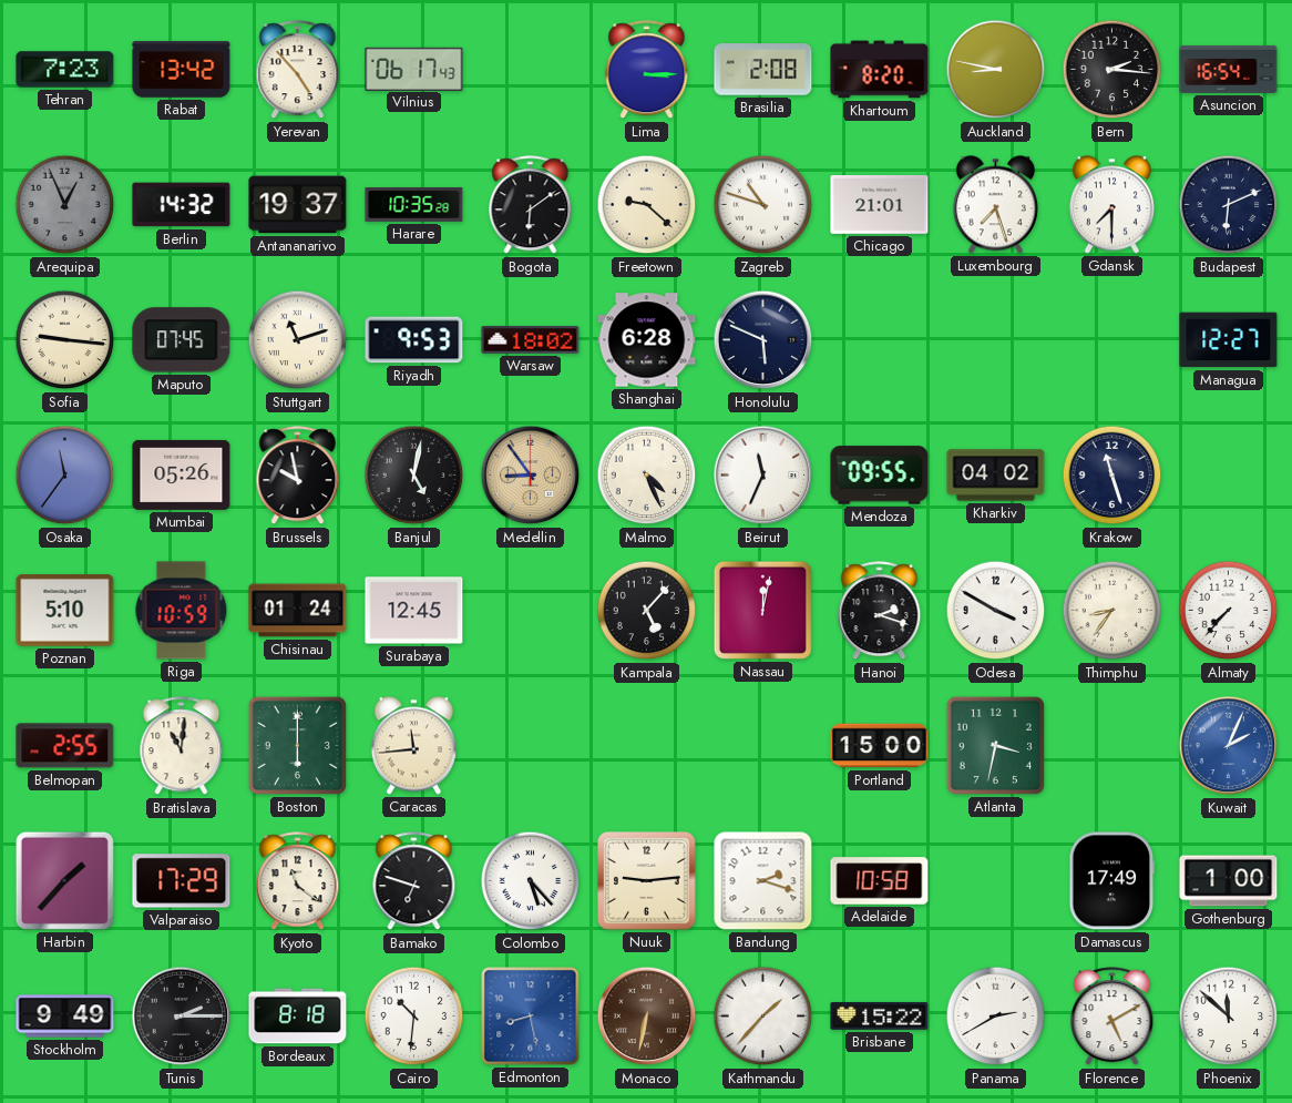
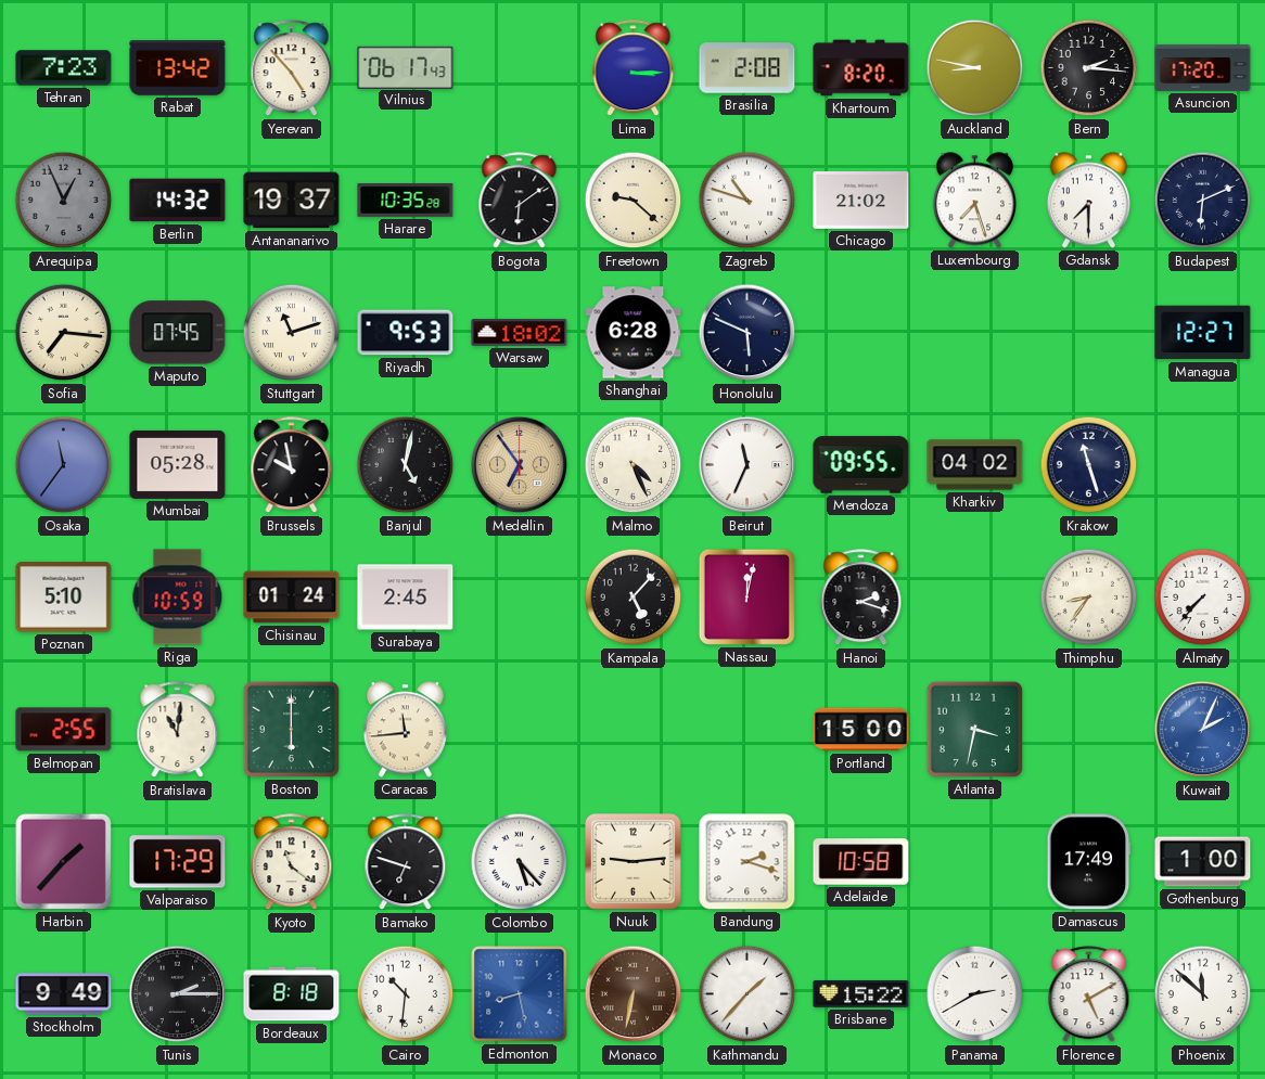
Asuncion: 16:54 -> 17:20
Chicago: 21:01 -> 21:02
Sofia: 9:16 -> 7:16
Mumbai: 05:26 -> 05:28
Medellin: 8:54 -> 6:54
Surabaya: 12:45 -> 2:45
Odesa: 3:50 -> none
